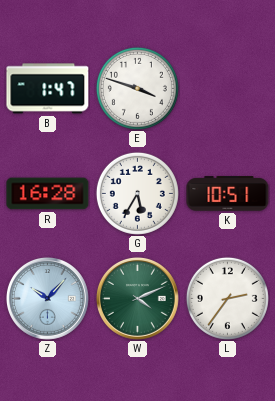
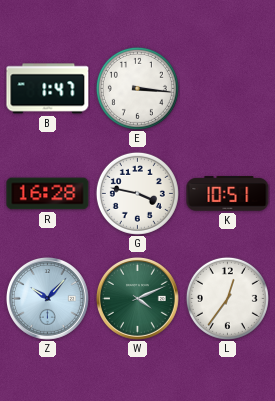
E: 3:48 -> 3:16
G: 5:35 -> 3:47
L: 2:36 -> 12:36
